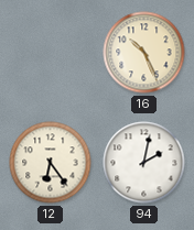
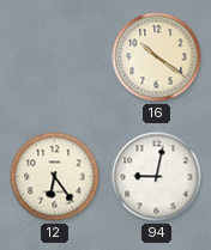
16: 10:26 -> 10:21
94: 2:02 -> 9:02
